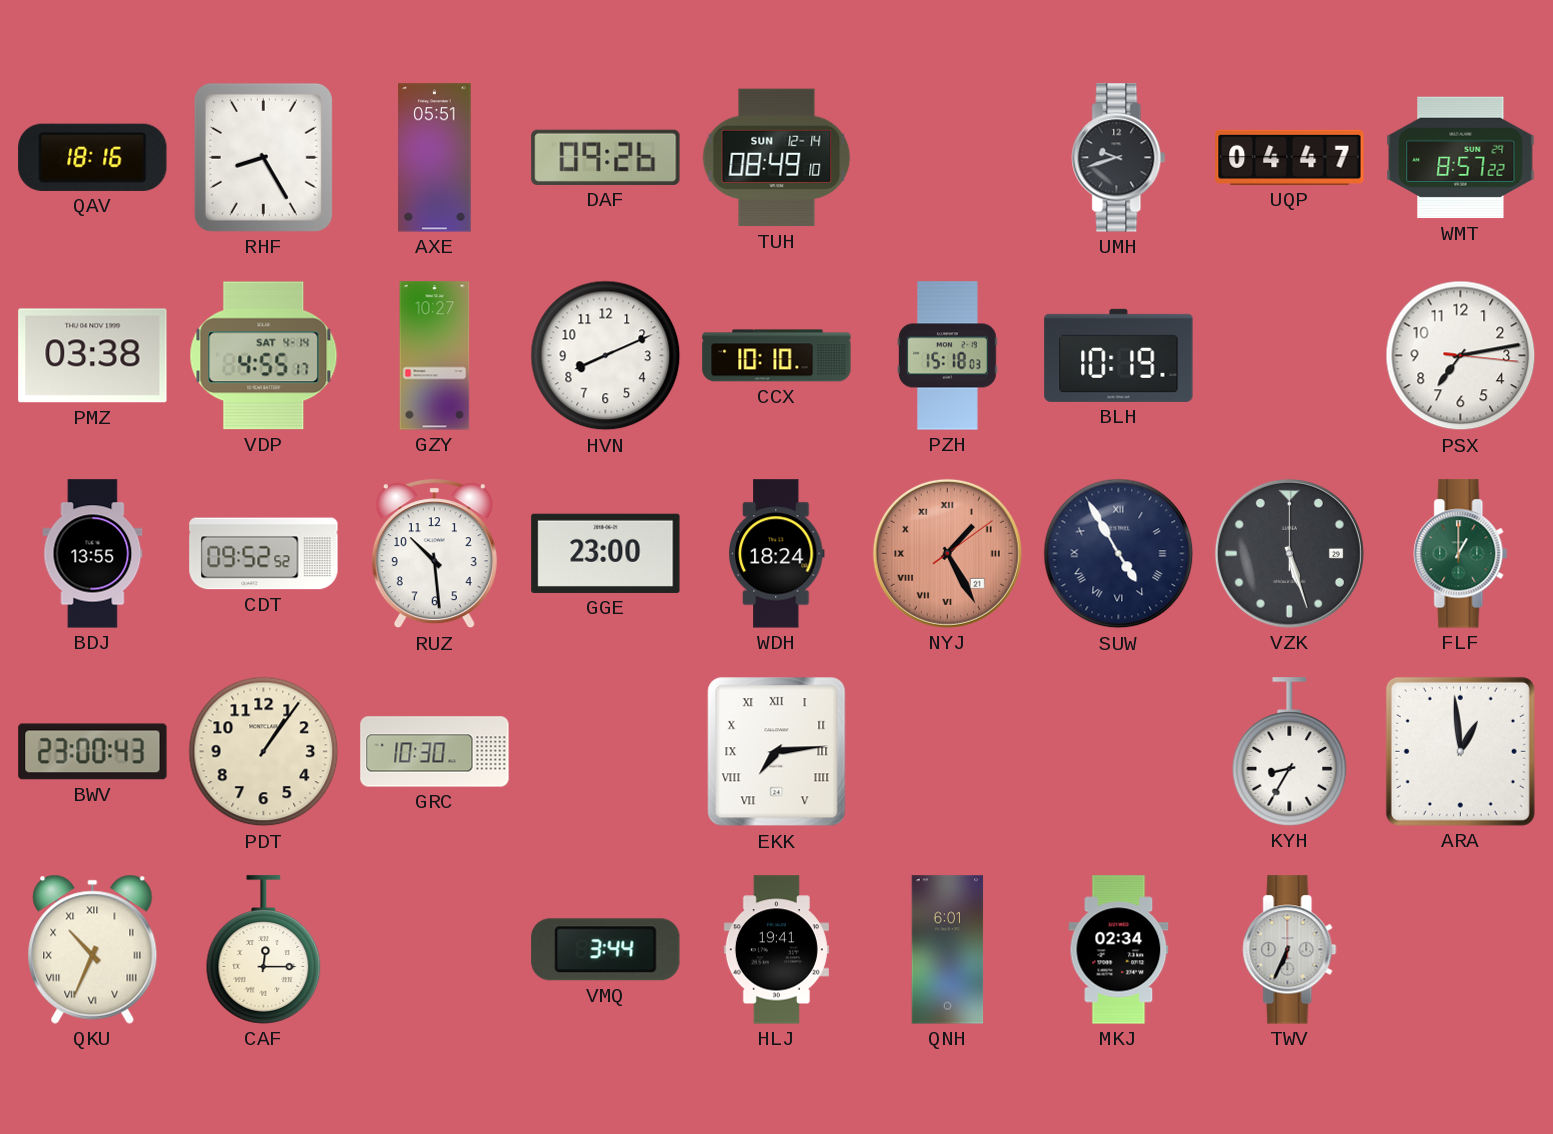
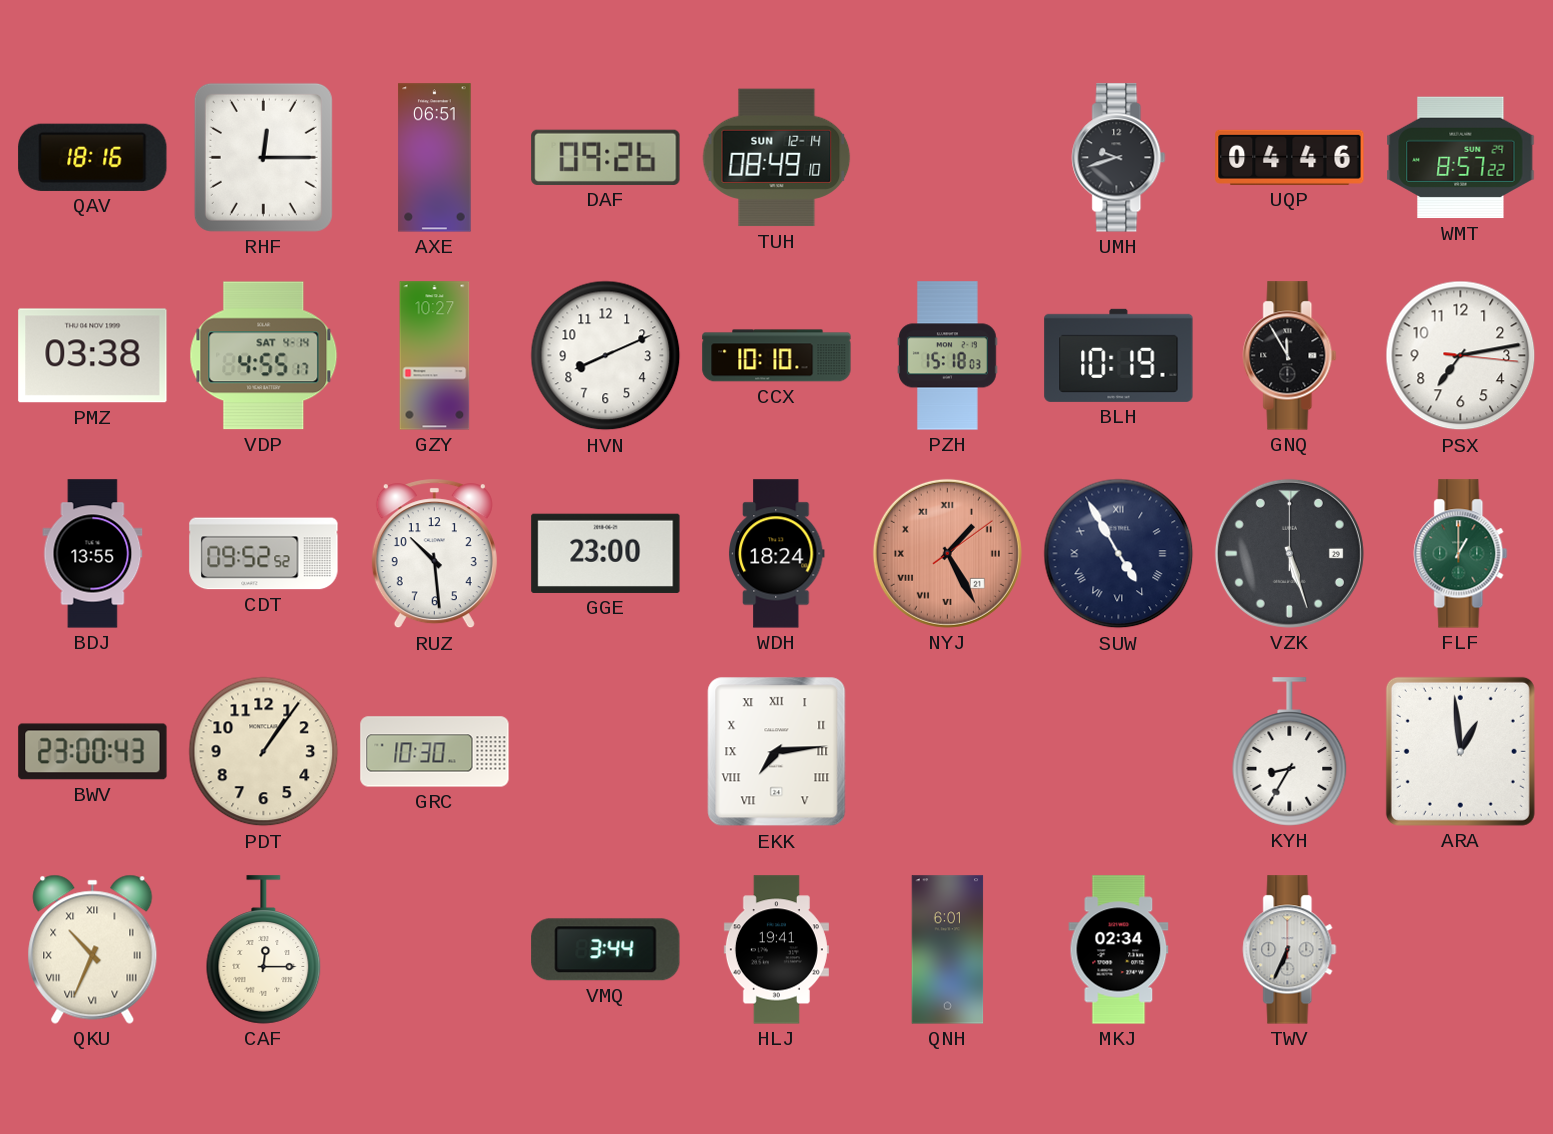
RHF: 8:25 -> 12:15
AXE: 05:51 -> 06:51
UQP: 04:47 -> 04:46
GNQ: none -> 11:55
